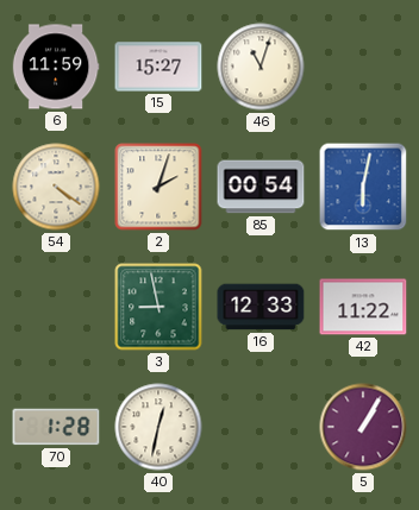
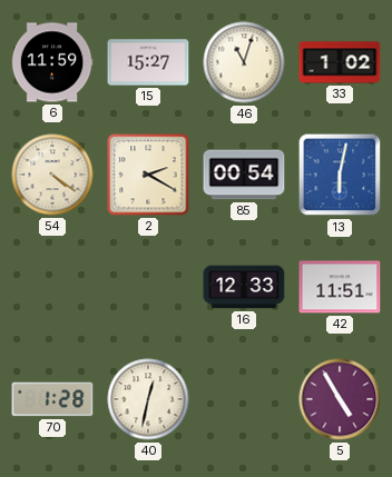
33: none -> 1:02
2: 2:03 -> 2:20
3: 8:58 -> none
42: 11:22 -> 11:51
5: 1:05 -> 4:55
